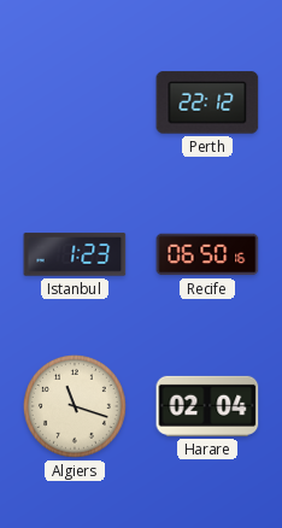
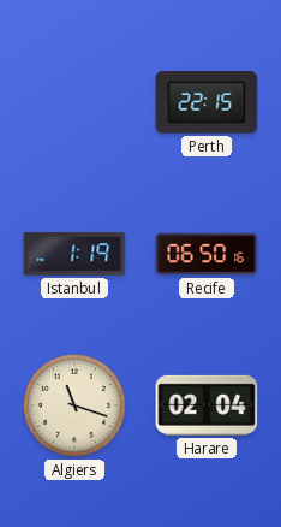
Perth: 22:12 -> 22:15
Istanbul: 1:23 -> 1:19
